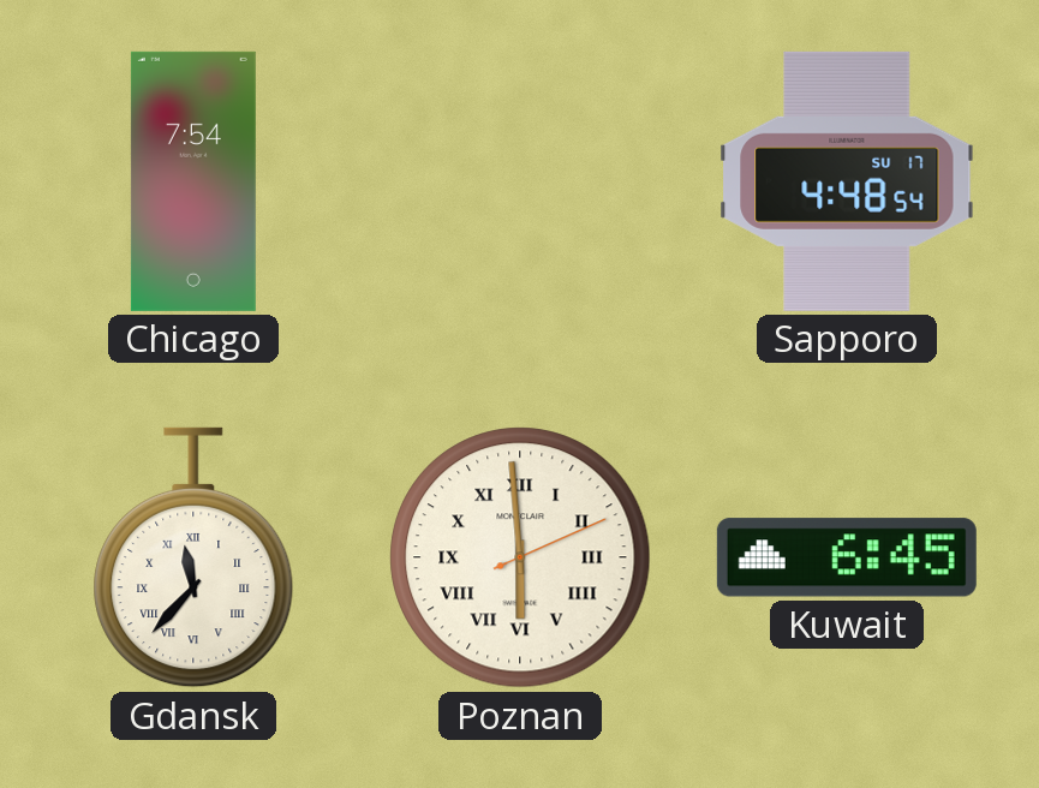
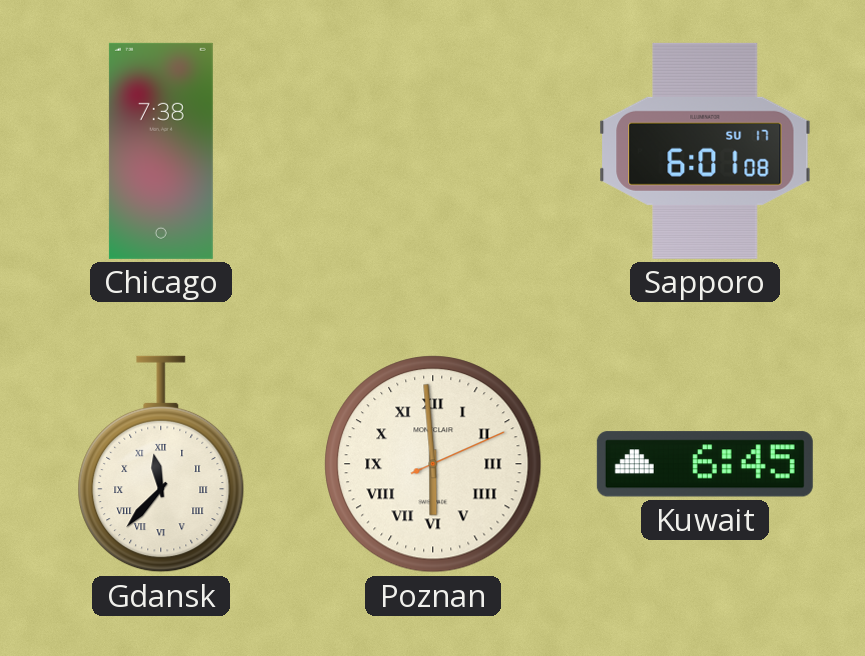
Chicago: 7:54 -> 7:38
Sapporo: 4:48 -> 6:01
